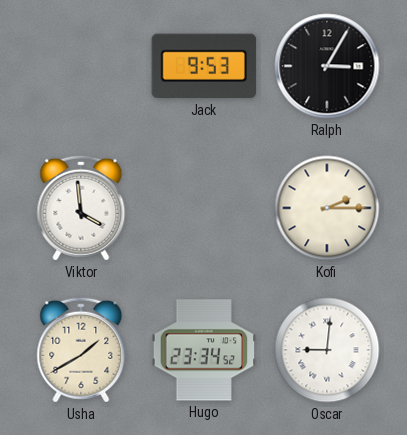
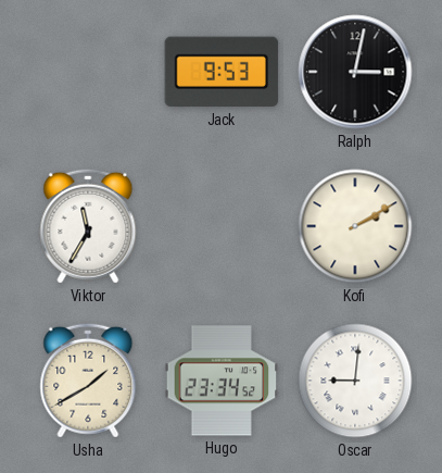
Ralph: 3:05 -> 3:02
Viktor: 3:59 -> 11:35
Kofi: 2:15 -> 2:10
